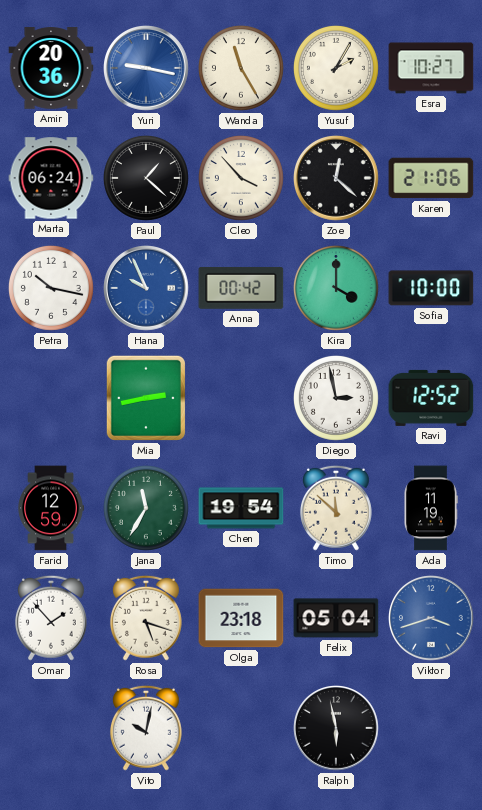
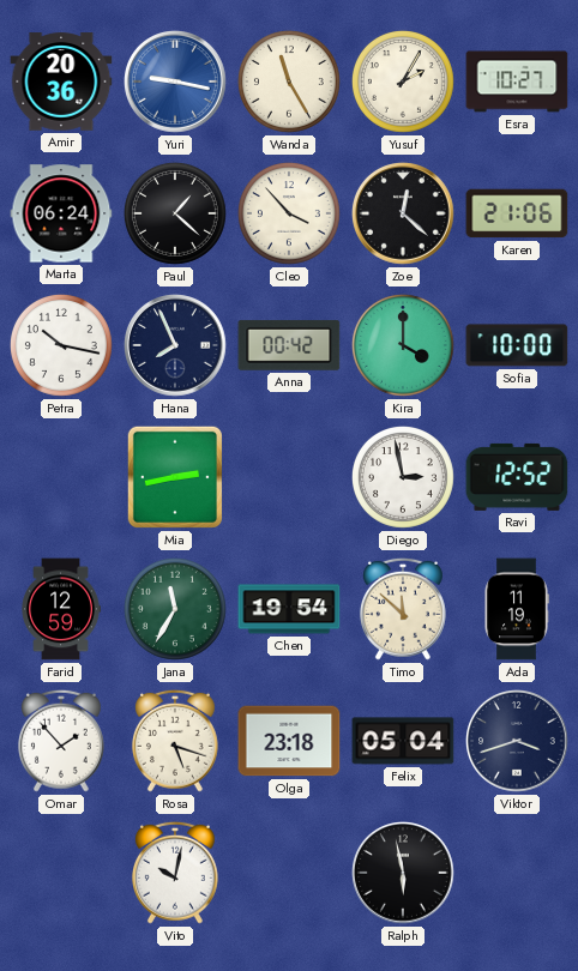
Hana: 9:56 -> 7:56
Hana dial: blue -> navy
Viktor dial: blue -> navy
